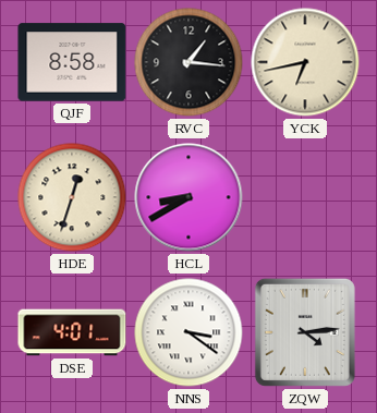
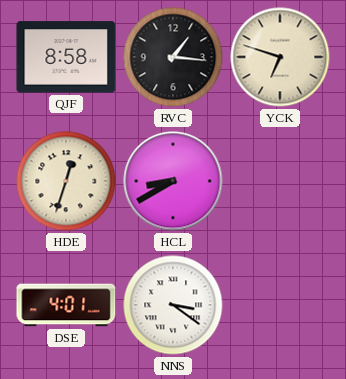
YCK: 6:43 -> 6:48
ZQW: 4:14 -> none
